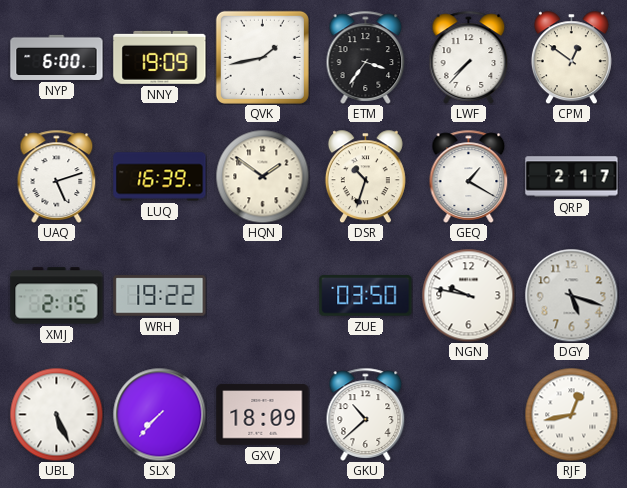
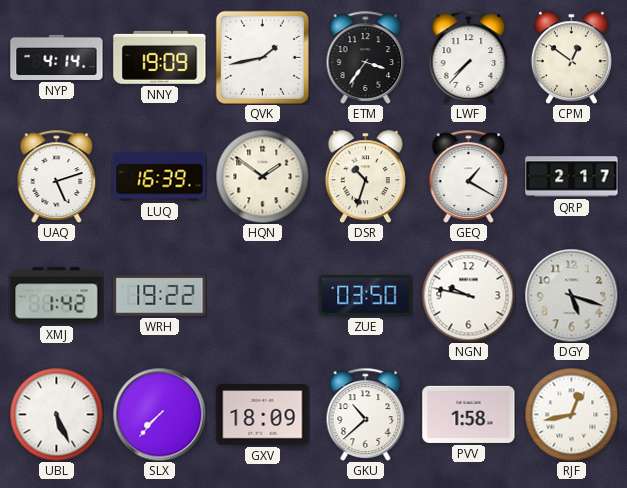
NYP: 6:00 -> 4:14
XMJ: 2:15 -> 1:42
PVV: none -> 1:58
